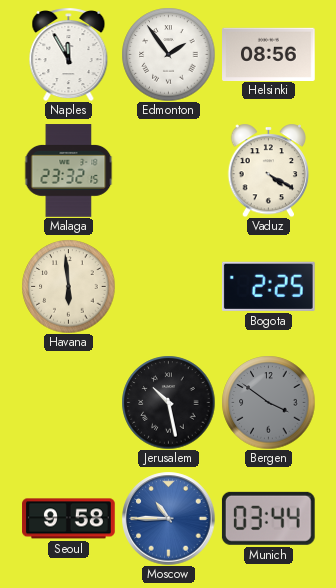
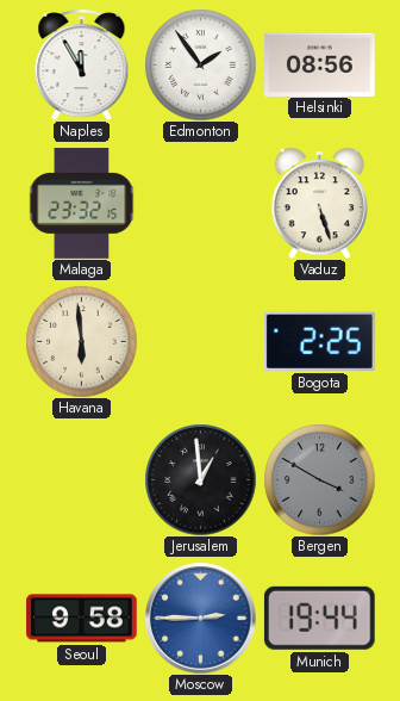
Vaduz: 4:20 -> 5:27
Jerusalem: 10:28 -> 12:59
Bergen: 3:51 -> 3:50
Moscow: 10:45 -> 2:45
Munich: 03:44 -> 19:44
